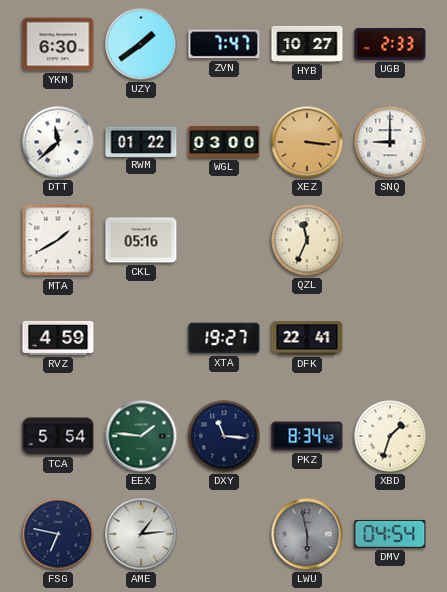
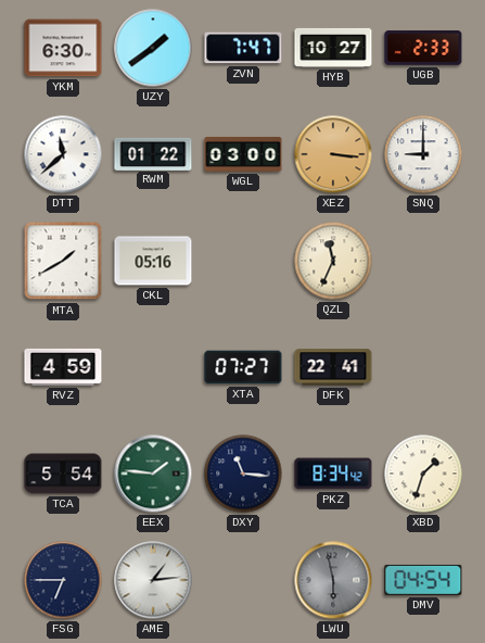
XTA: 19:27 -> 07:27
FSG: 6:47 -> 6:45
